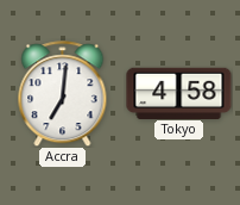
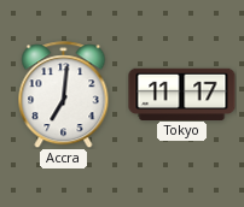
Tokyo: 4:58 -> 11:17
